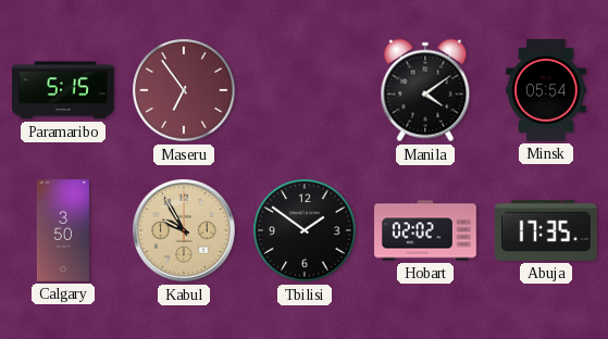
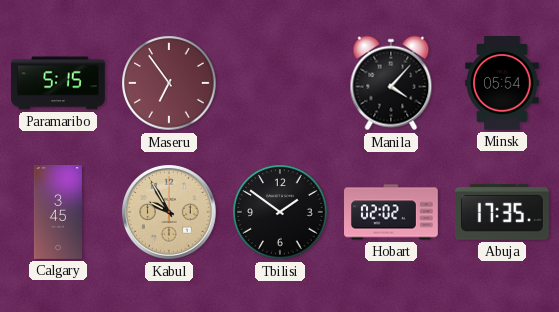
Manila: 4:09 -> 4:07
Calgary: 3:50 -> 3:45
